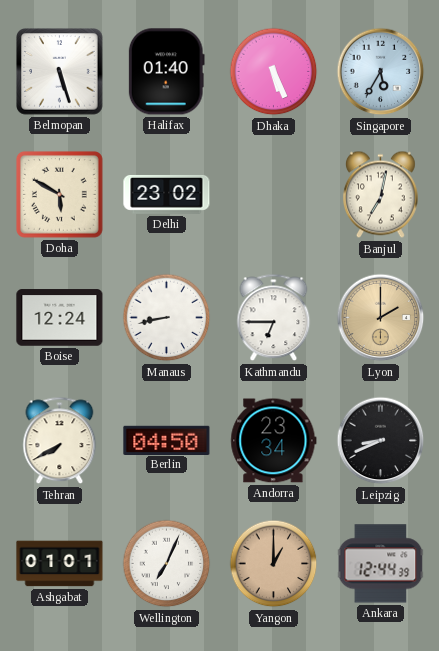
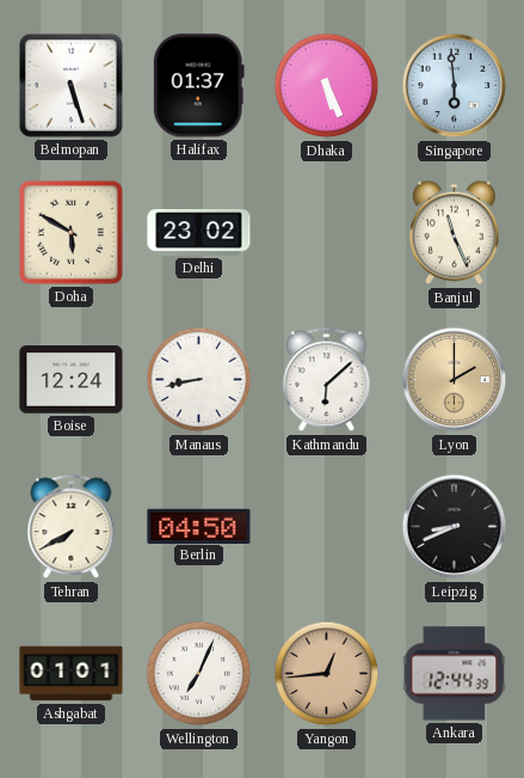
Halifax: 01:40 -> 01:37
Singapore: 5:35 -> 5:59
Banjul: 7:02 -> 11:26
Kathmandu: 6:45 -> 6:08
Andorra: 23:34 -> none
Yangon: 1:00 -> 12:44
